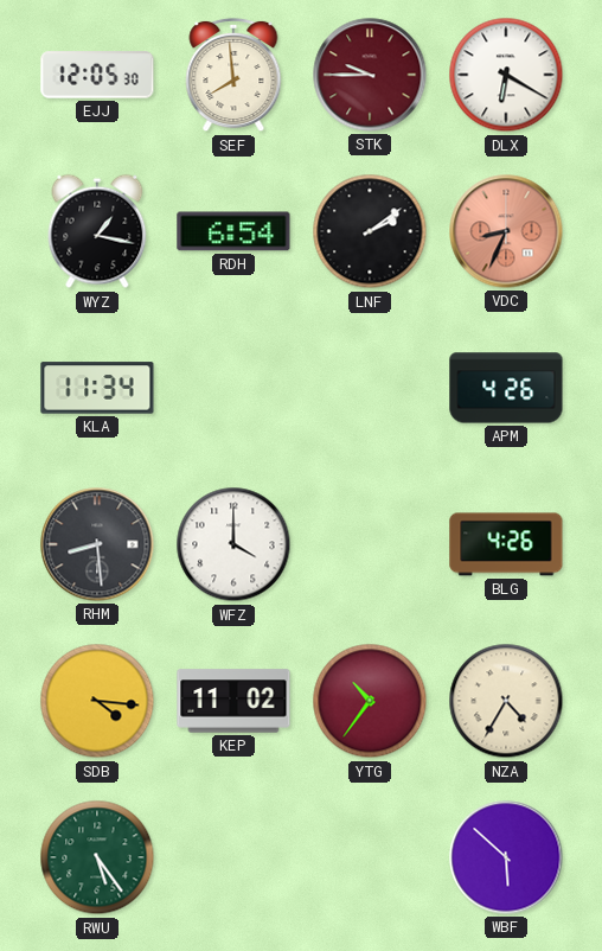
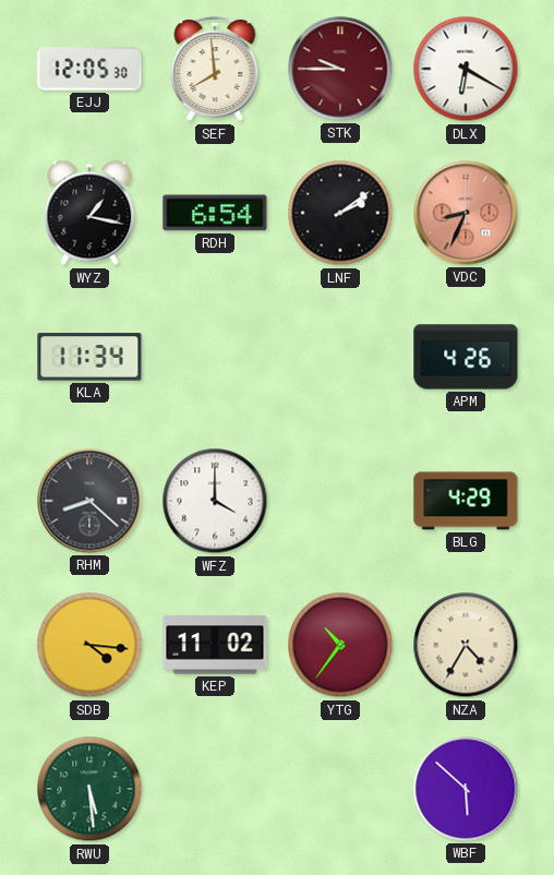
RHM: 8:29 -> 8:22
BLG: 4:26 -> 4:29
RWU: 5:24 -> 5:29
